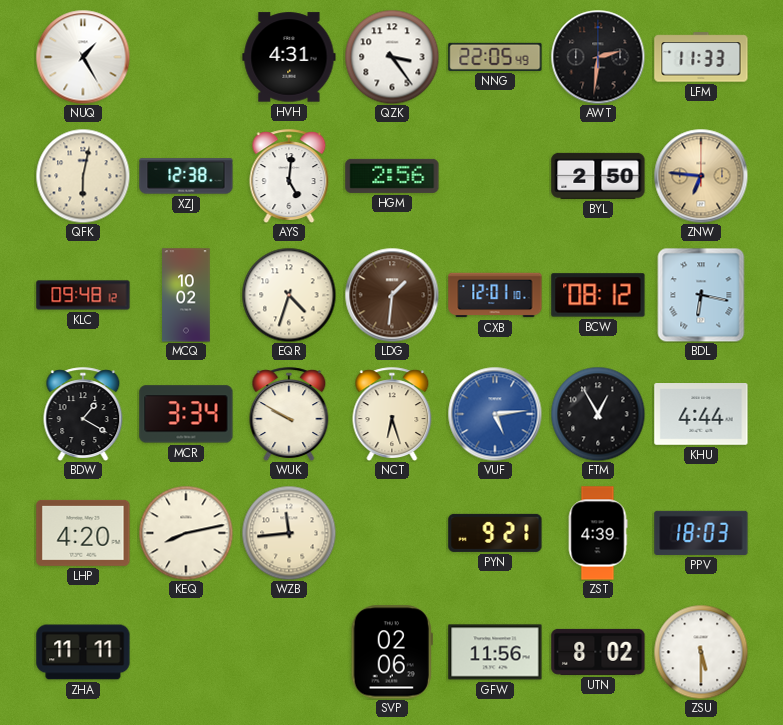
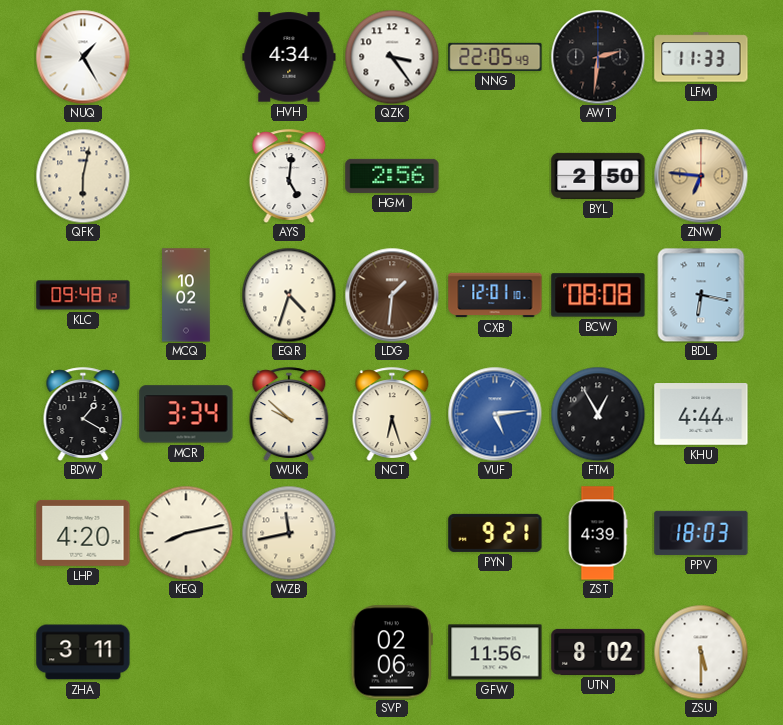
HVH: 4:31 -> 4:34
XZJ: 12:38 -> none
BCW: 08:12 -> 08:08
WUK: 9:50 -> 9:52
WZB: 11:44 -> 11:43
ZHA: 11:11 -> 3:11
